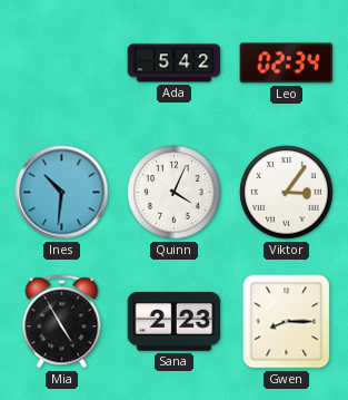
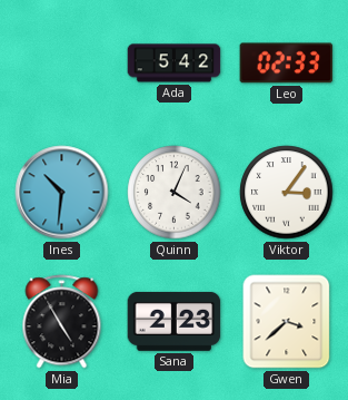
Leo: 02:34 -> 02:33
Gwen: 8:15 -> 3:38
